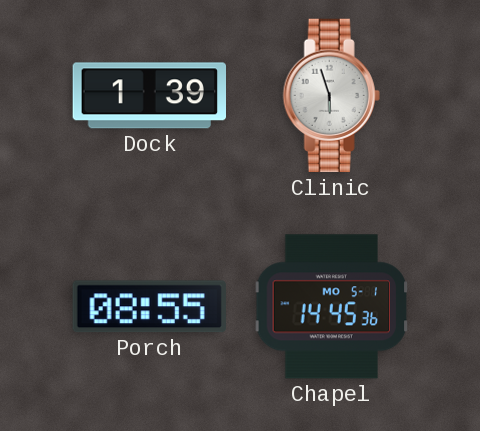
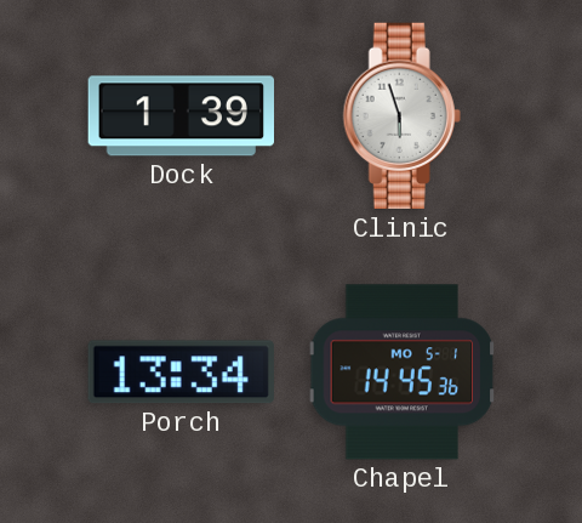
Porch: 08:55 -> 13:34
